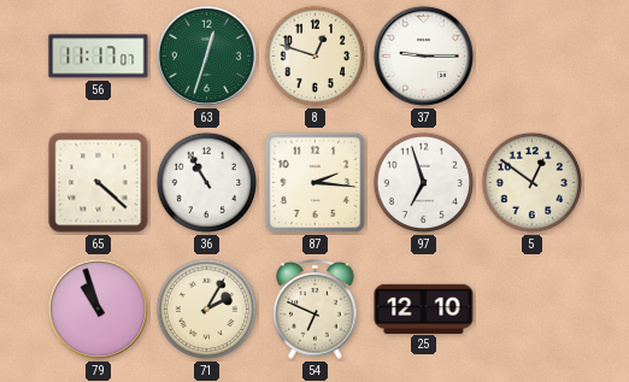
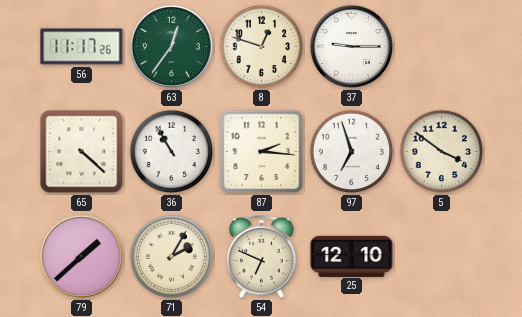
56: 11:17:07 -> 11:17:26
63: 12:33 -> 12:36
5: 12:51 -> 3:51
79: 10:57 -> 1:38
